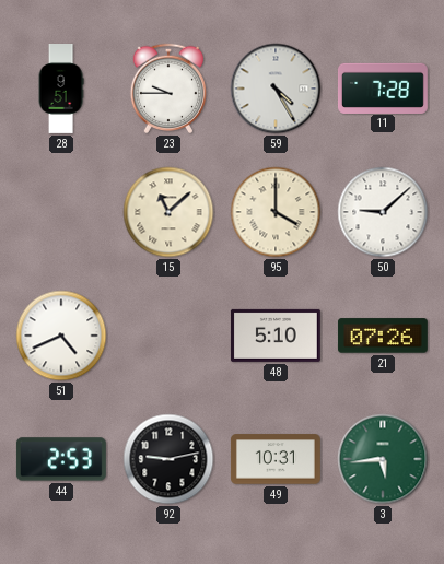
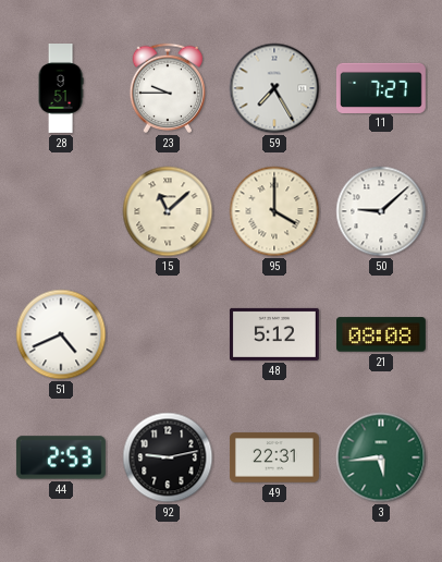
59: 4:25 -> 7:25
11: 7:28 -> 7:27
48: 5:10 -> 5:12
21: 07:26 -> 08:08
49: 10:31 -> 22:31
